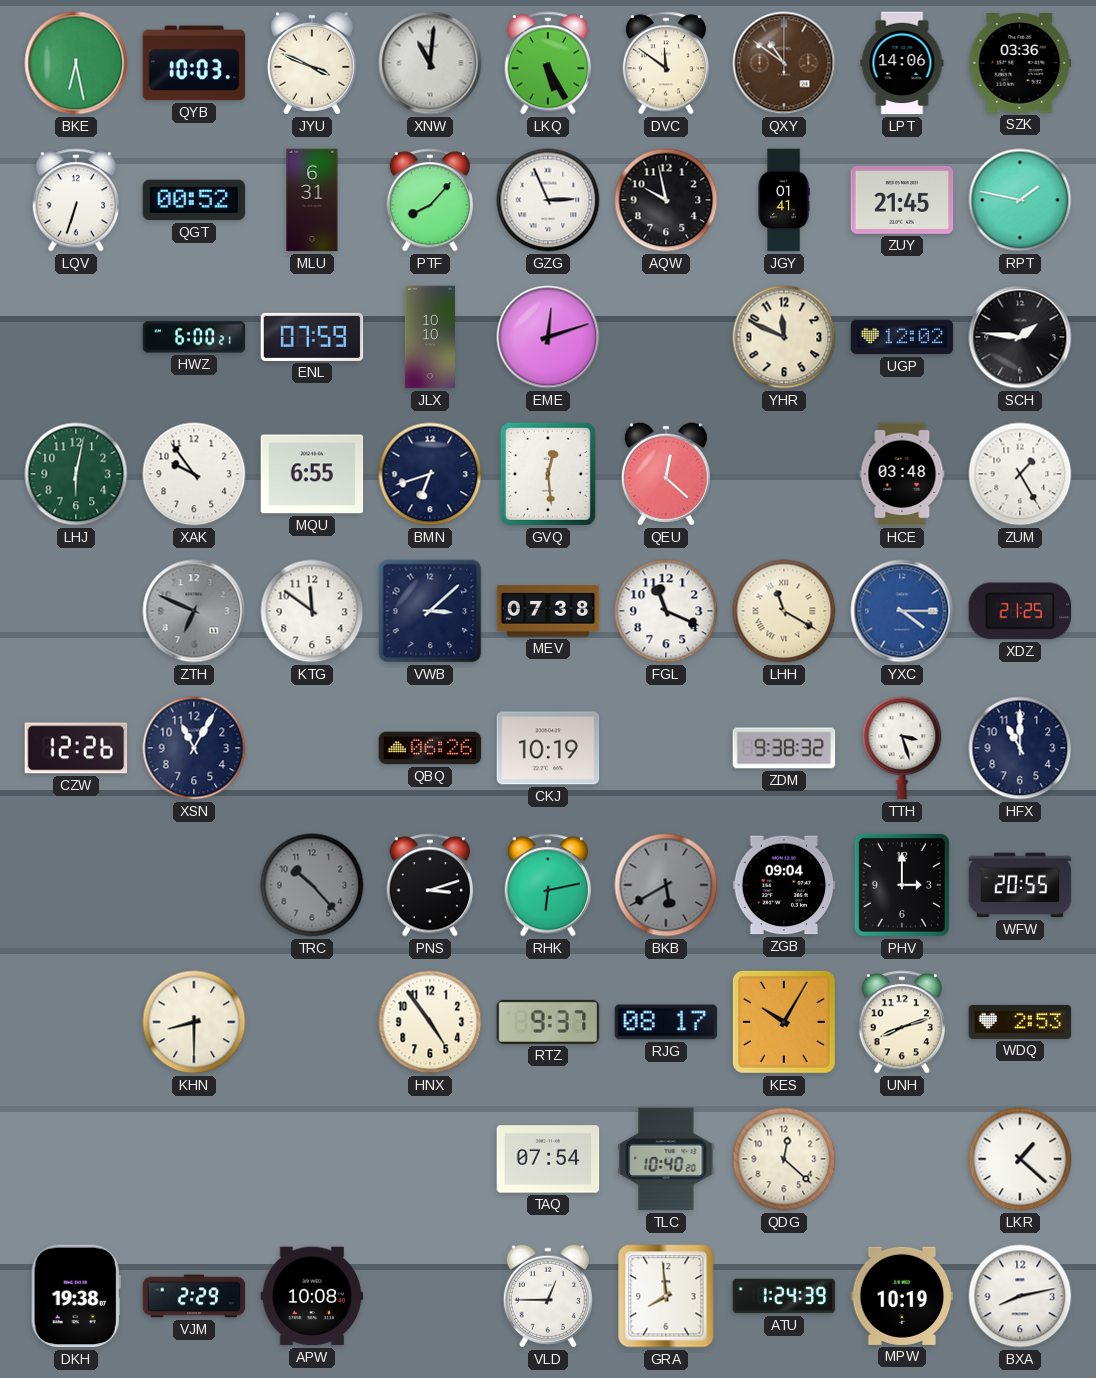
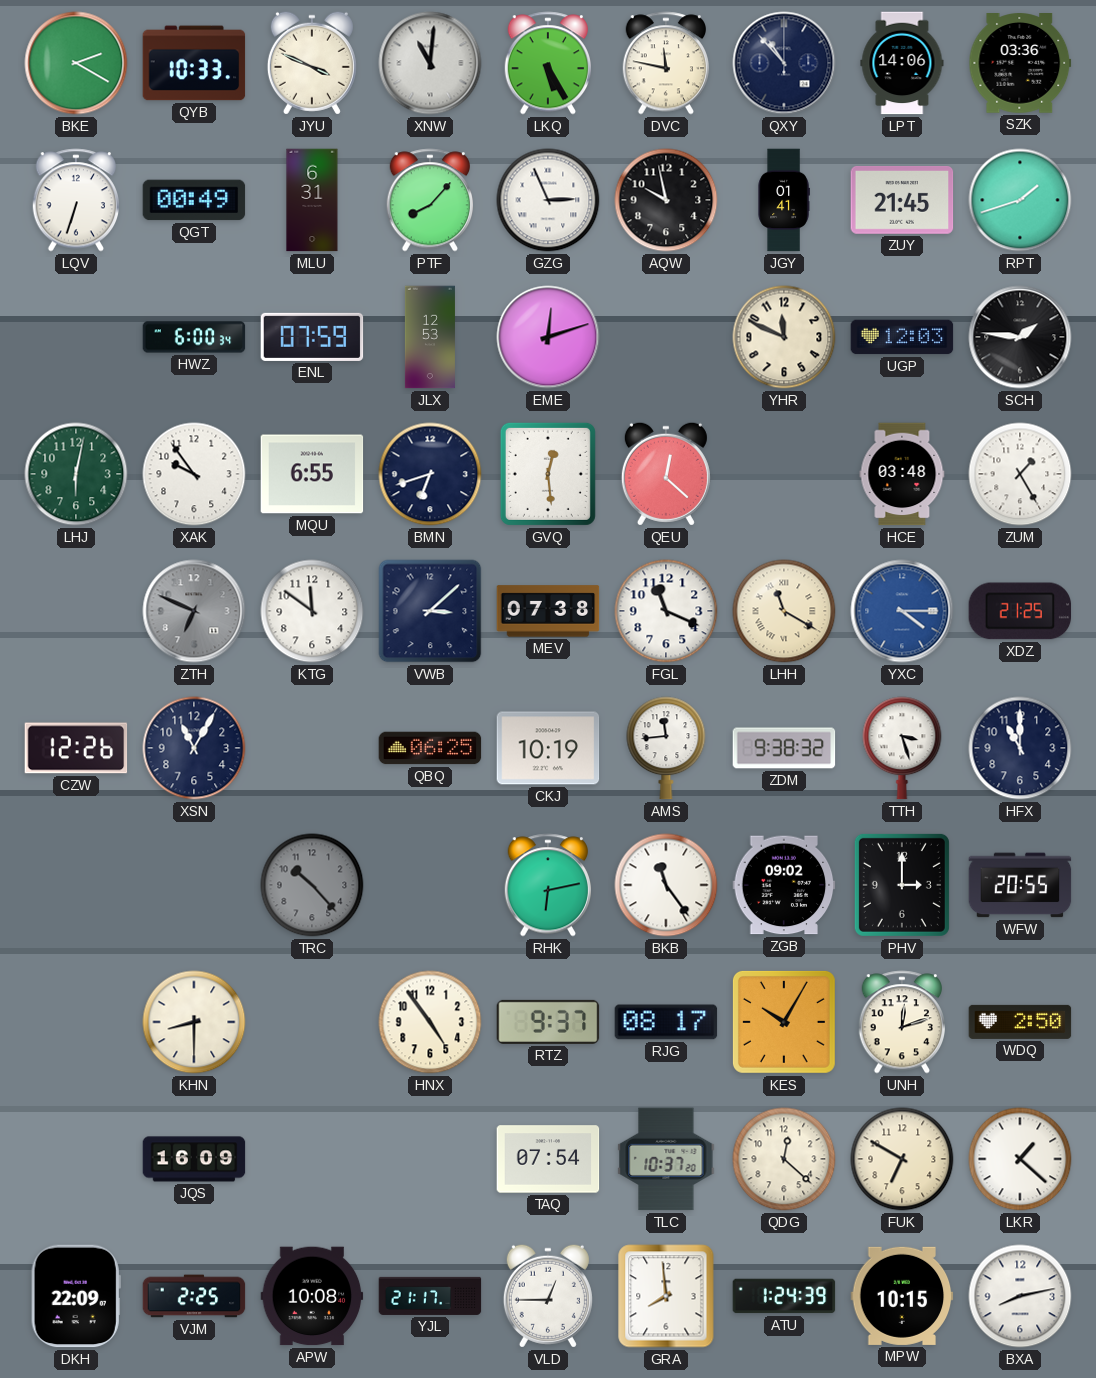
BKE: 6:28 -> 2:20
QYB: 10:03 -> 10:33
DVC: 11:51 -> 11:47
QXY: 10:51 -> 10:53
QXY dial: brown -> navy
QGT: 00:52 -> 00:49
RPT: 1:47 -> 1:42
HWZ: 6:00:21 -> 6:00:34
JLX: 10:10 -> 12:53
UGP: 12:02 -> 12:03
QBQ: 06:26 -> 06:25
AMS: none -> 11:44
PNS: 3:12 -> none
BKB: 5:40 -> 11:24
BKB dial: grey -> white
ZGB: 09:04 -> 09:02
UNH: 8:12 -> 12:12
WDQ: 2:53 -> 2:50
JQS: none -> 16:09
TLC: 10:40 -> 10:37
FUK: none -> 6:50
DKH: 19:38 -> 22:09
VJM: 2:29 -> 2:25
YJL: none -> 21:17
MPW: 10:19 -> 10:15
